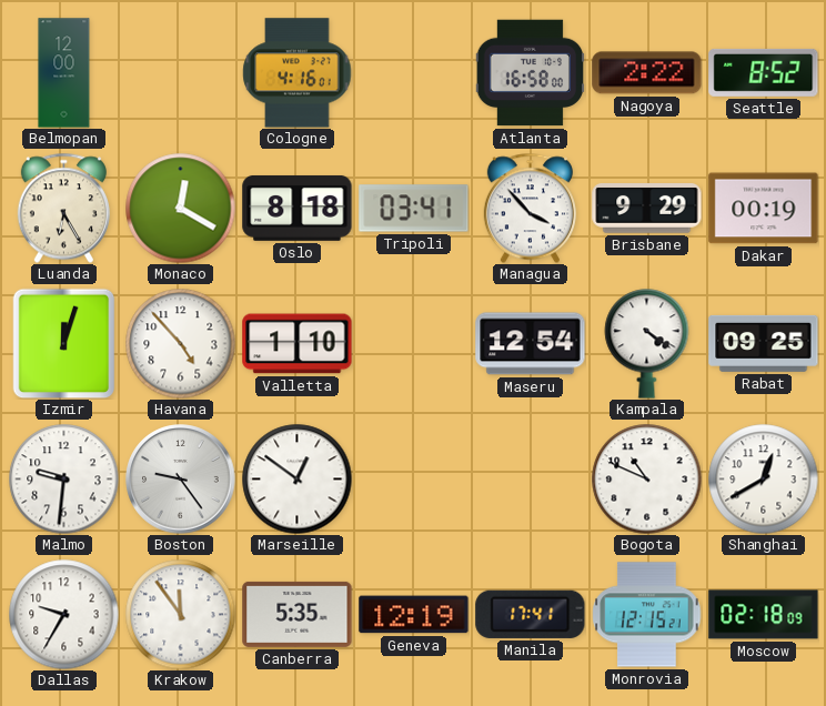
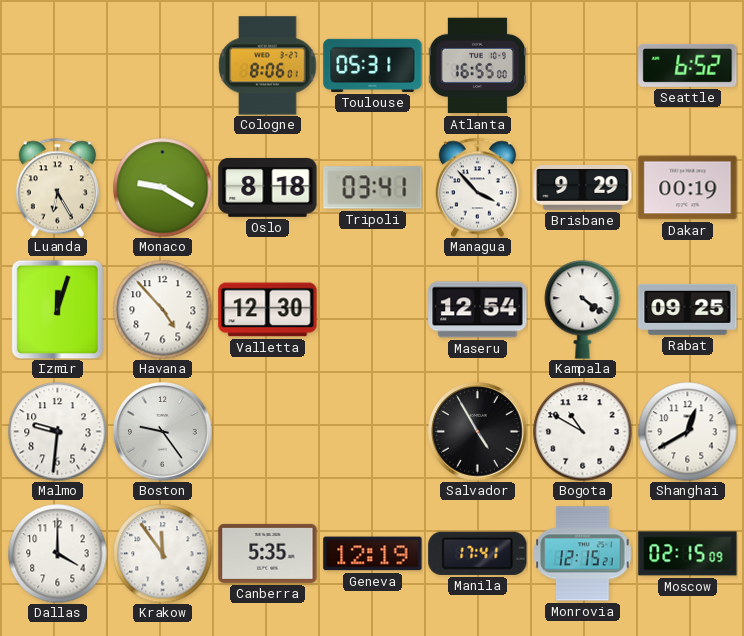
Belmopan: 12:00 -> none
Cologne: 4:16 -> 8:06
Toulouse: none -> 05:31
Atlanta: 16:58 -> 16:55
Nagoya: 2:22 -> none
Seattle: 8:52 -> 6:52
Monaco: 12:20 -> 9:20
Valletta: 1:10 -> 12:30
Marseille: 12:51 -> none
Salvador: none -> 4:55
Bogota: 10:49 -> 10:50
Dallas: 9:35 -> 4:00
Moscow: 02:18 -> 02:15
